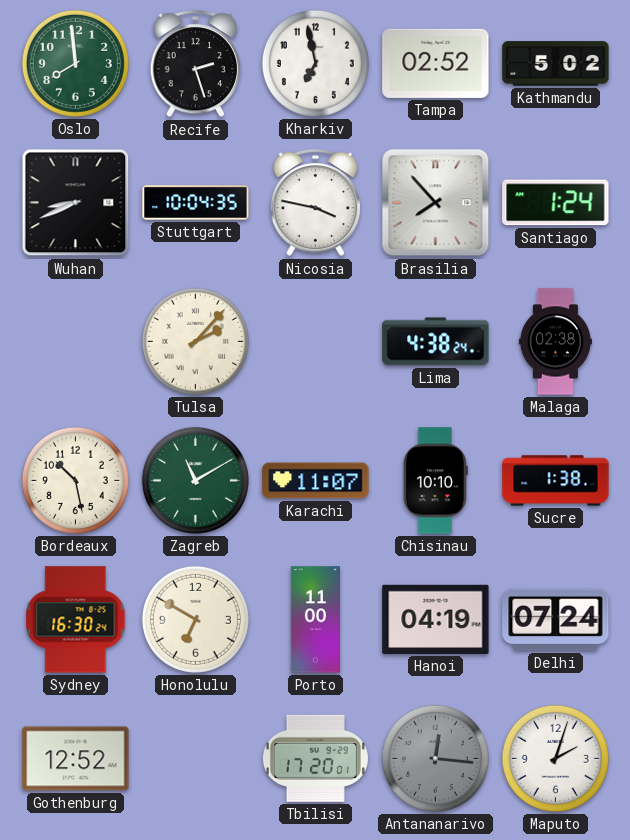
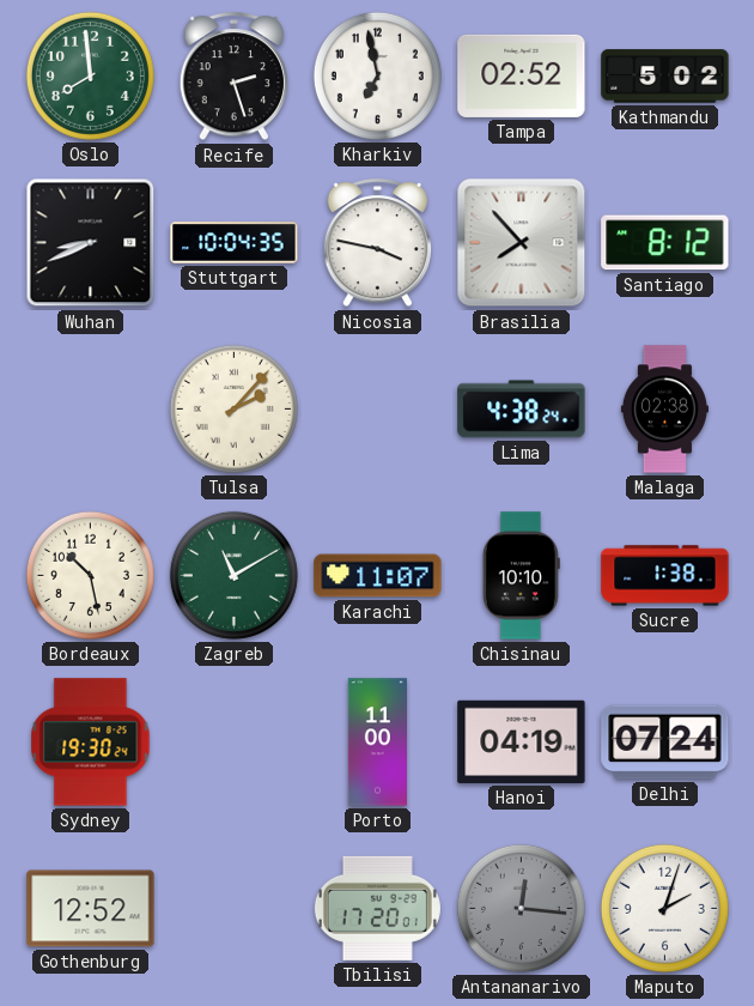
Santiago: 1:24 -> 8:12
Sydney: 16:30 -> 19:30
Honolulu: 6:50 -> none
